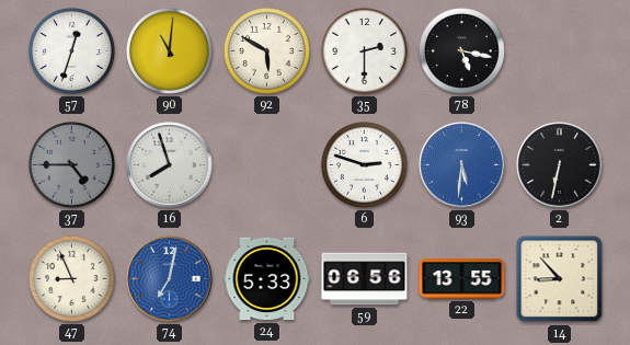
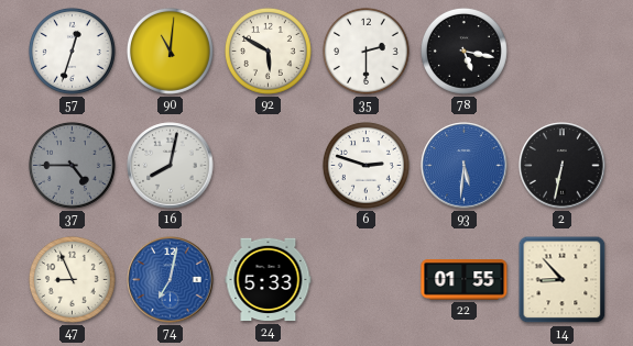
16: 7:57 -> 8:02
59: 06:56 -> none
22: 13:55 -> 01:55
